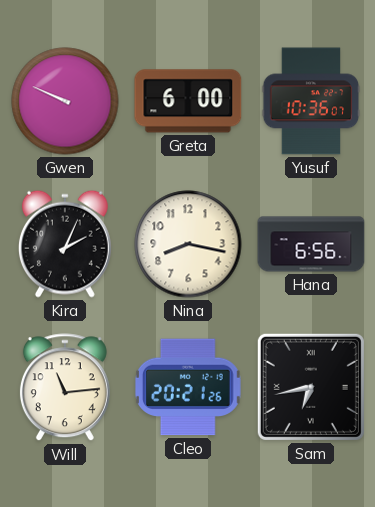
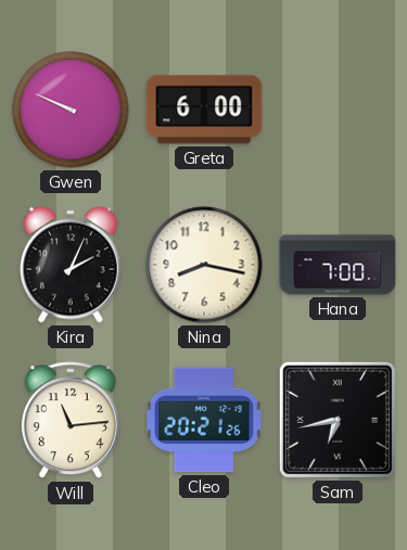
Yusuf: 10:36 -> none
Hana: 6:56 -> 7:00
